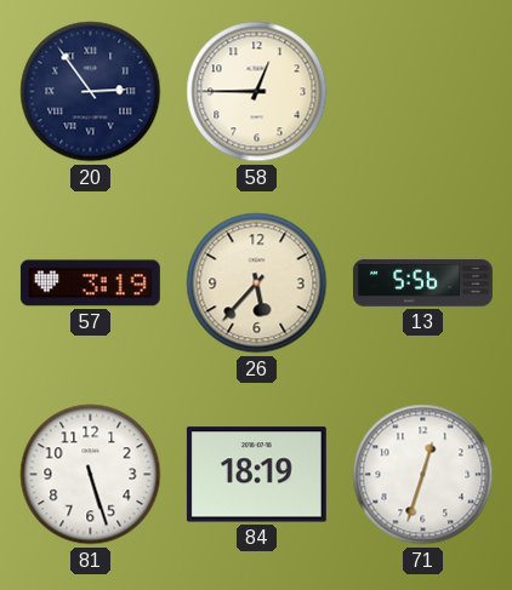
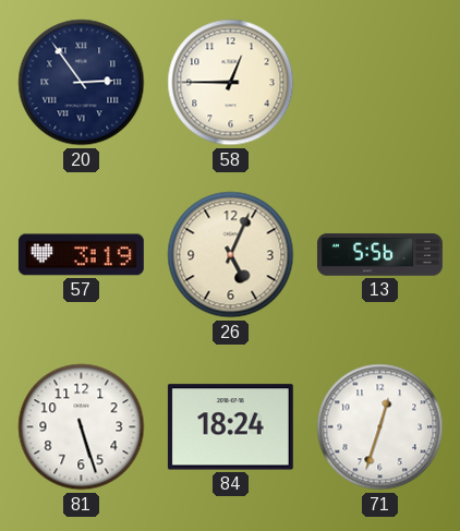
26: 5:37 -> 5:04
84: 18:19 -> 18:24
